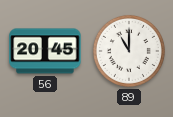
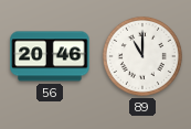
56: 20:45 -> 20:46
